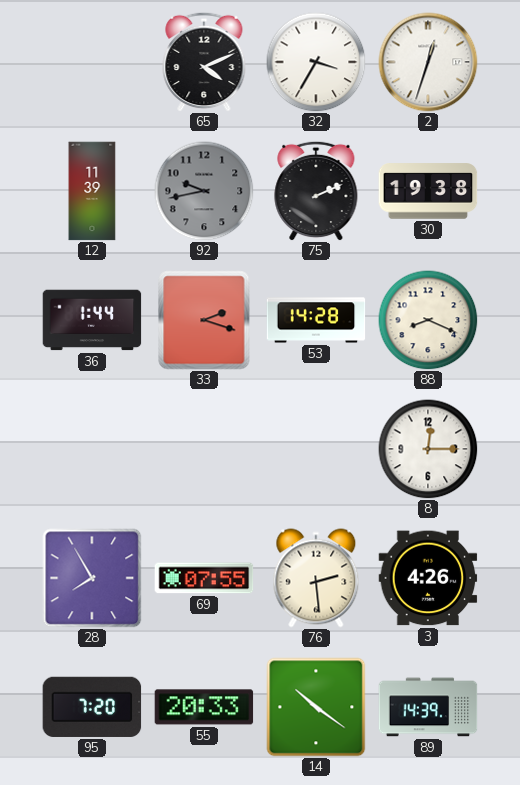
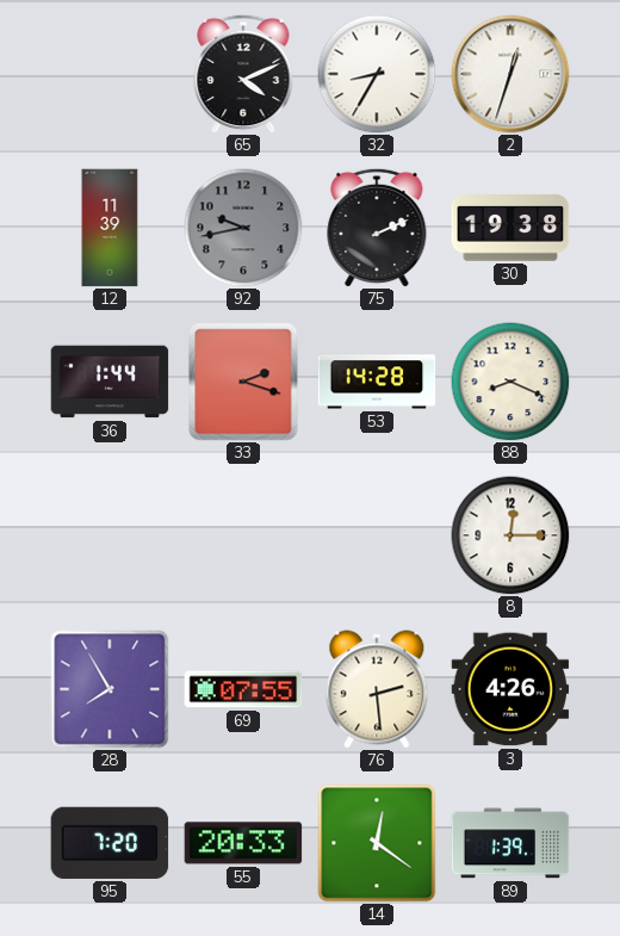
32: 3:35 -> 8:35
14: 10:21 -> 12:21
89: 14:39 -> 1:39
